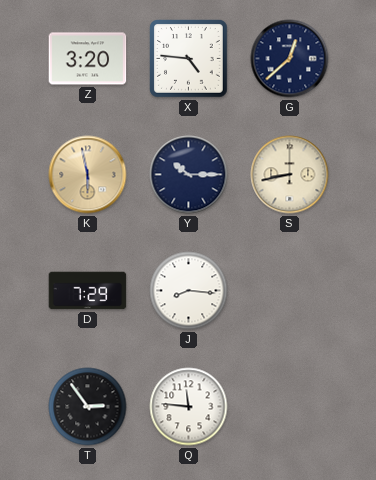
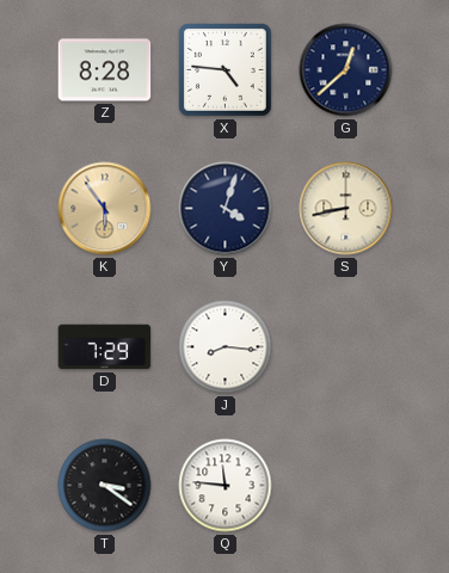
Z: 3:20 -> 8:28
K: 5:58 -> 5:54
Y: 10:15 -> 4:03
T: 2:54 -> 3:21
